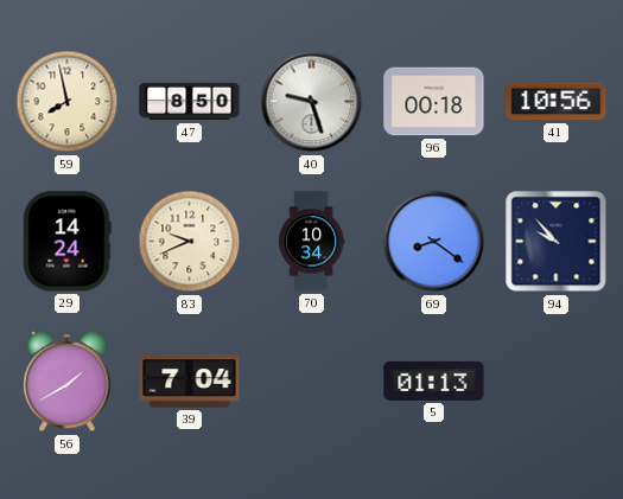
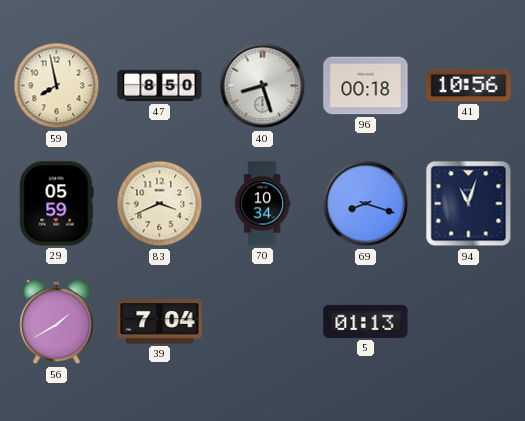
40: 9:27 -> 8:27
29: 14:24 -> 05:59
83: 9:41 -> 3:41
69: 8:21 -> 8:18
94: 9:53 -> 11:03
